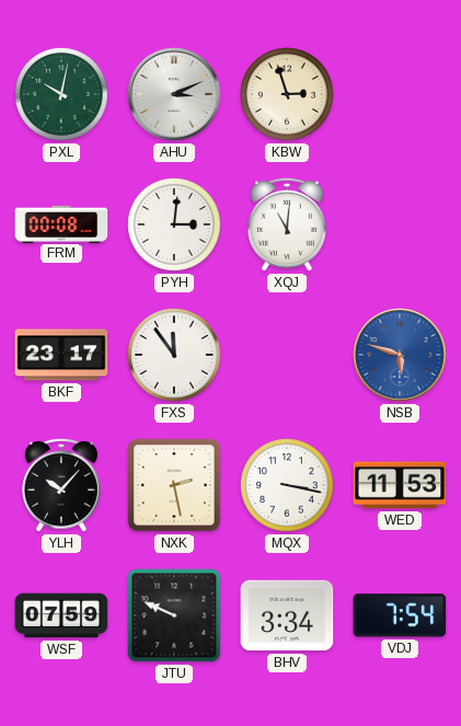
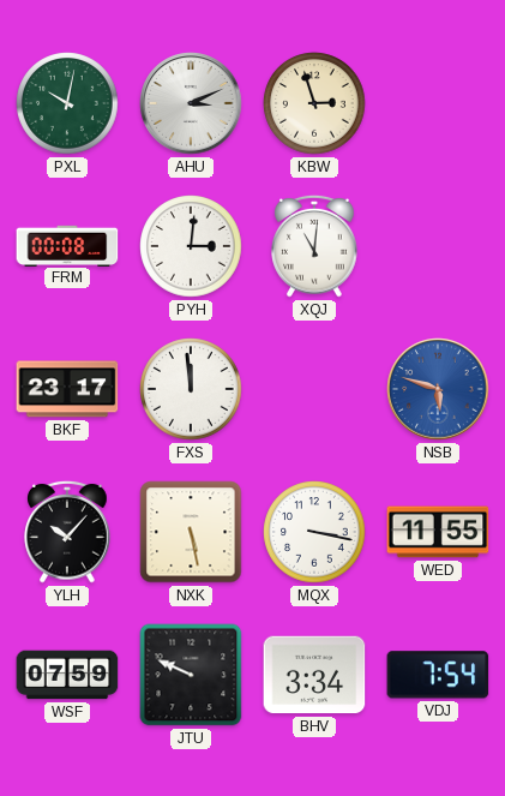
FXS: 11:54 -> 11:59
NXK: 2:28 -> 5:28
WED: 11:53 -> 11:55
